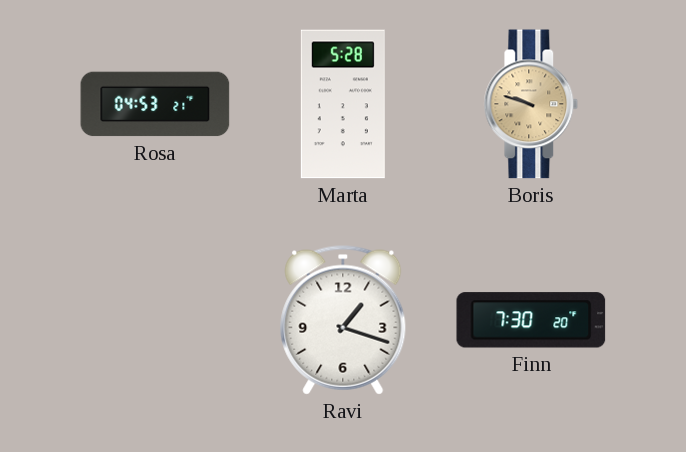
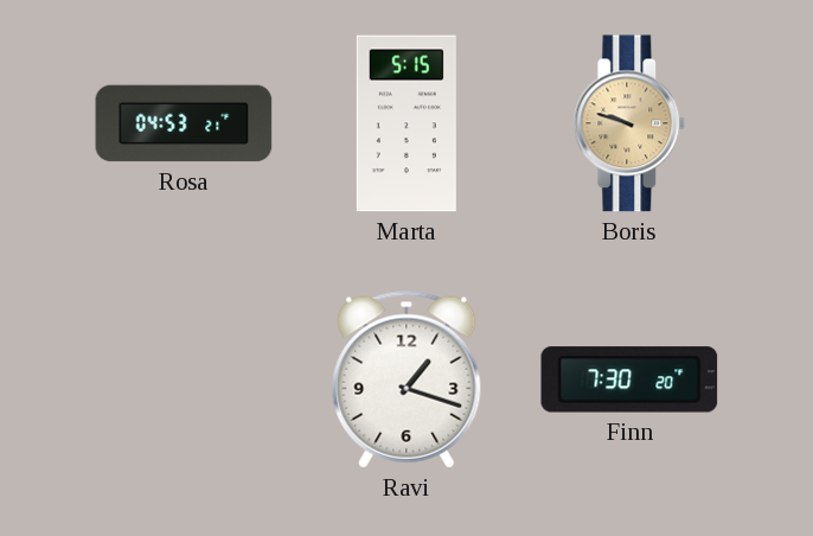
Marta: 5:28 -> 5:15
